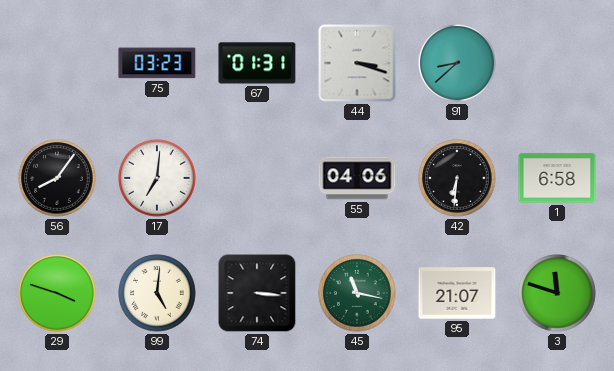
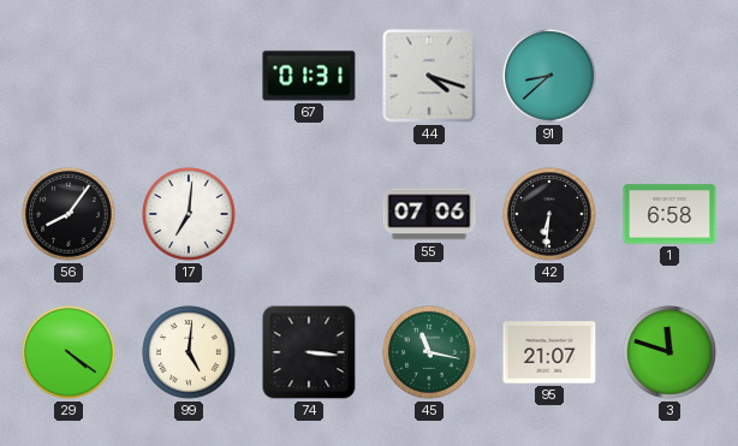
75: 03:23 -> none
44: 3:18 -> 4:18
55: 04:06 -> 07:06
29: 3:48 -> 4:21
